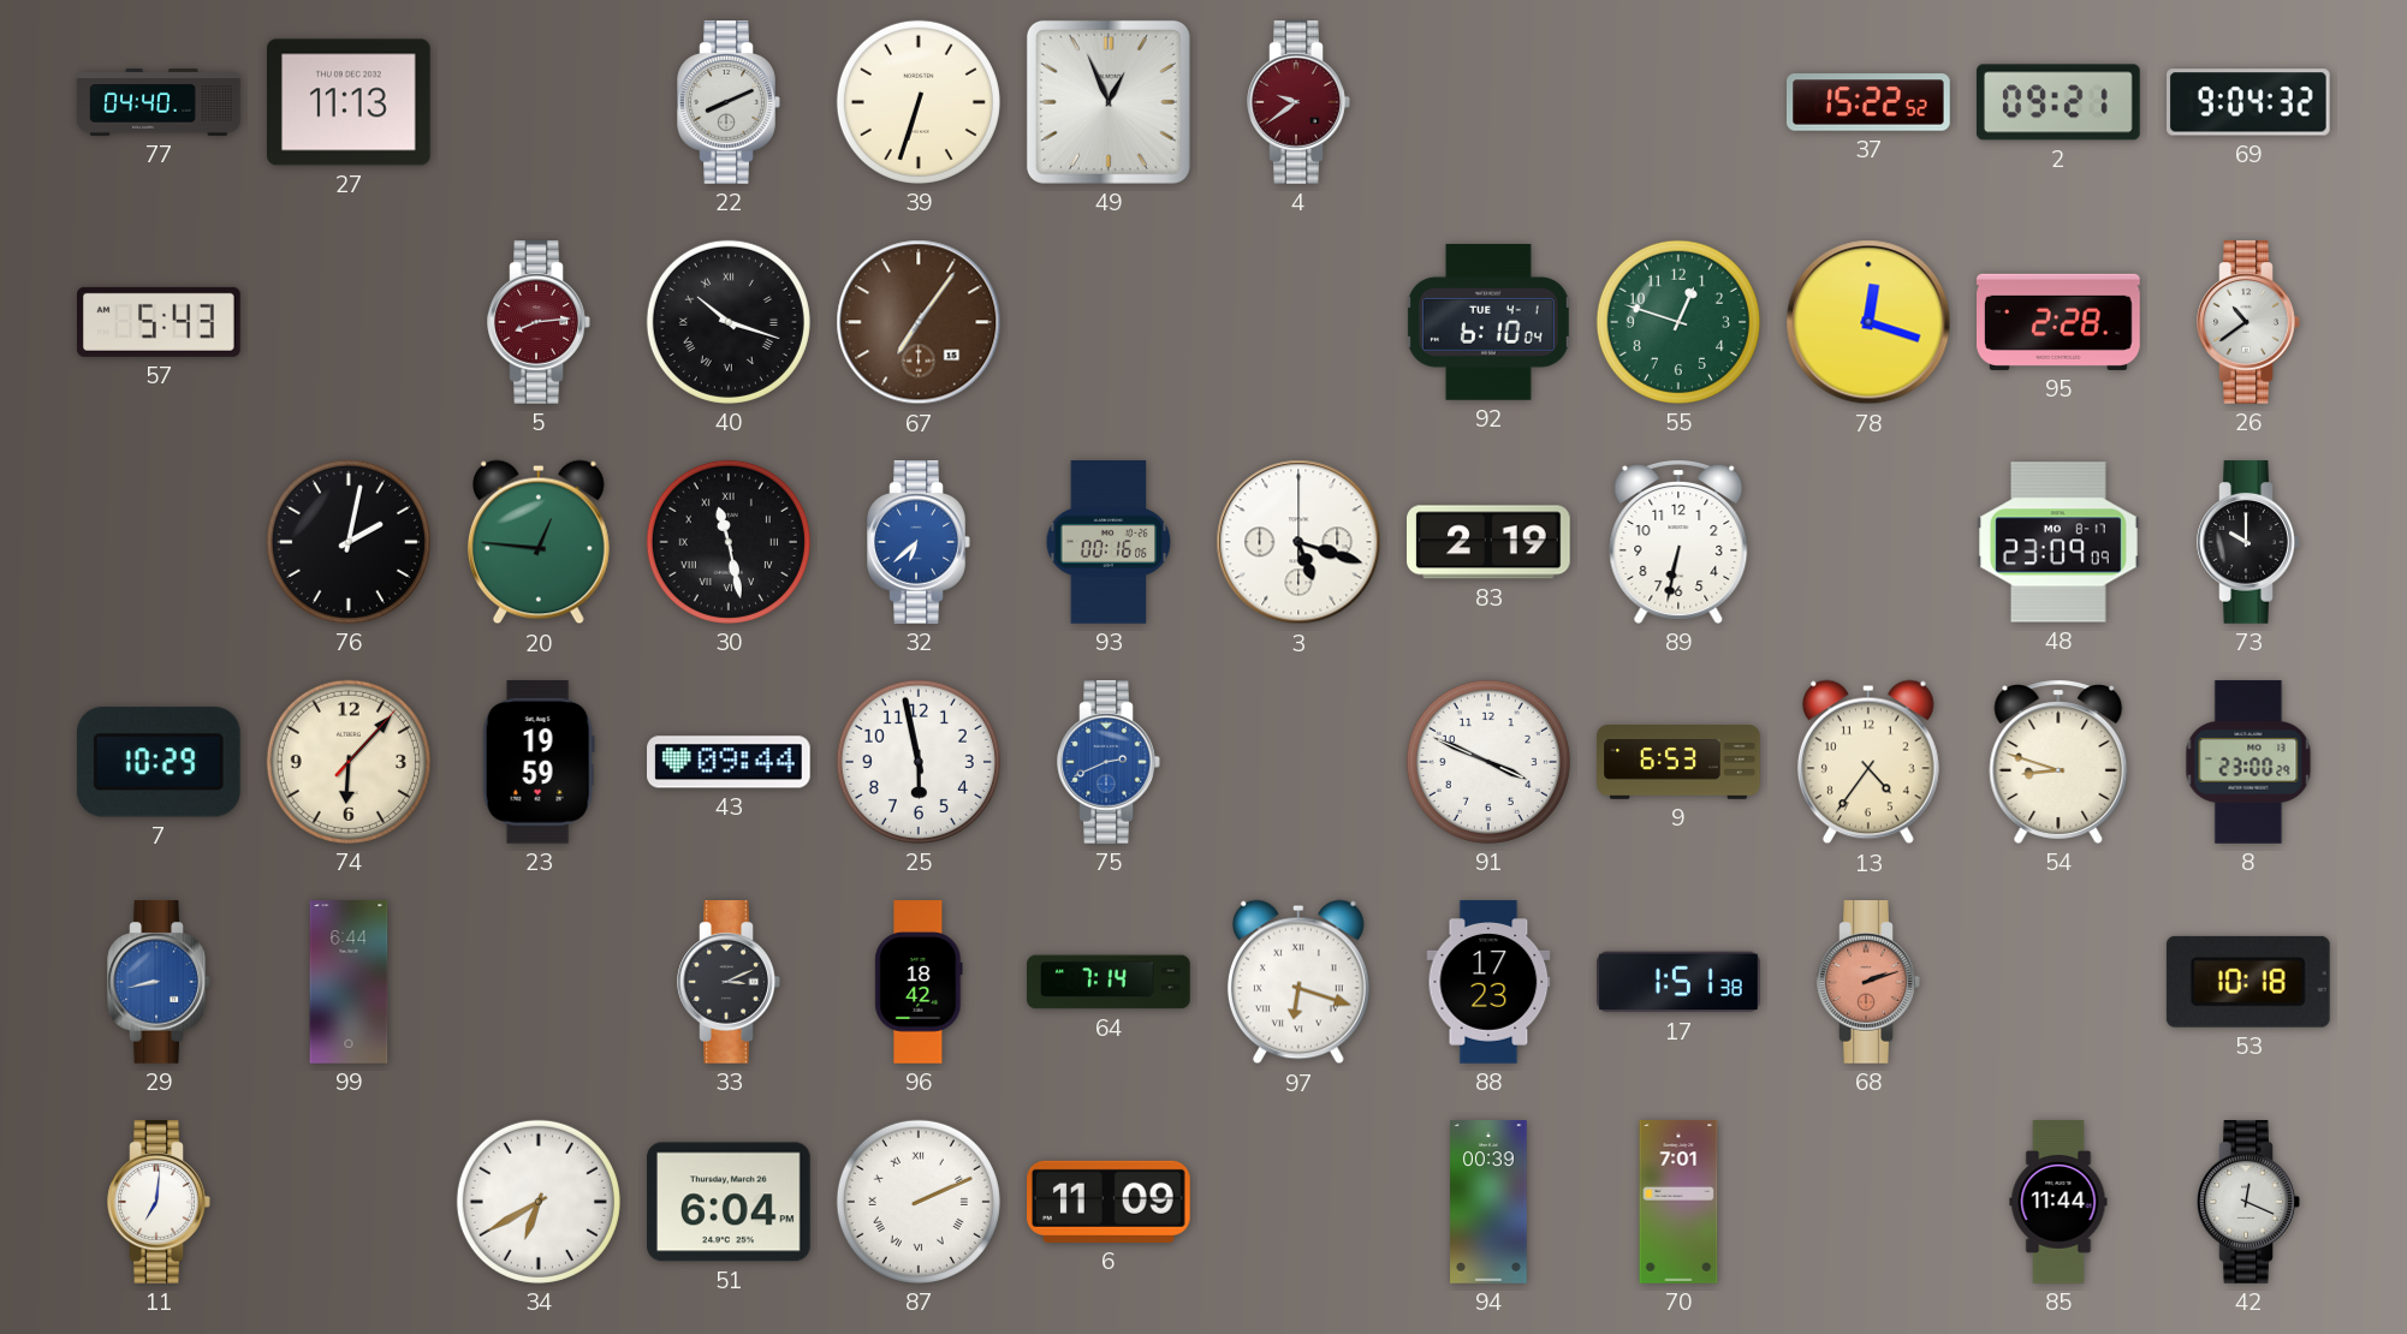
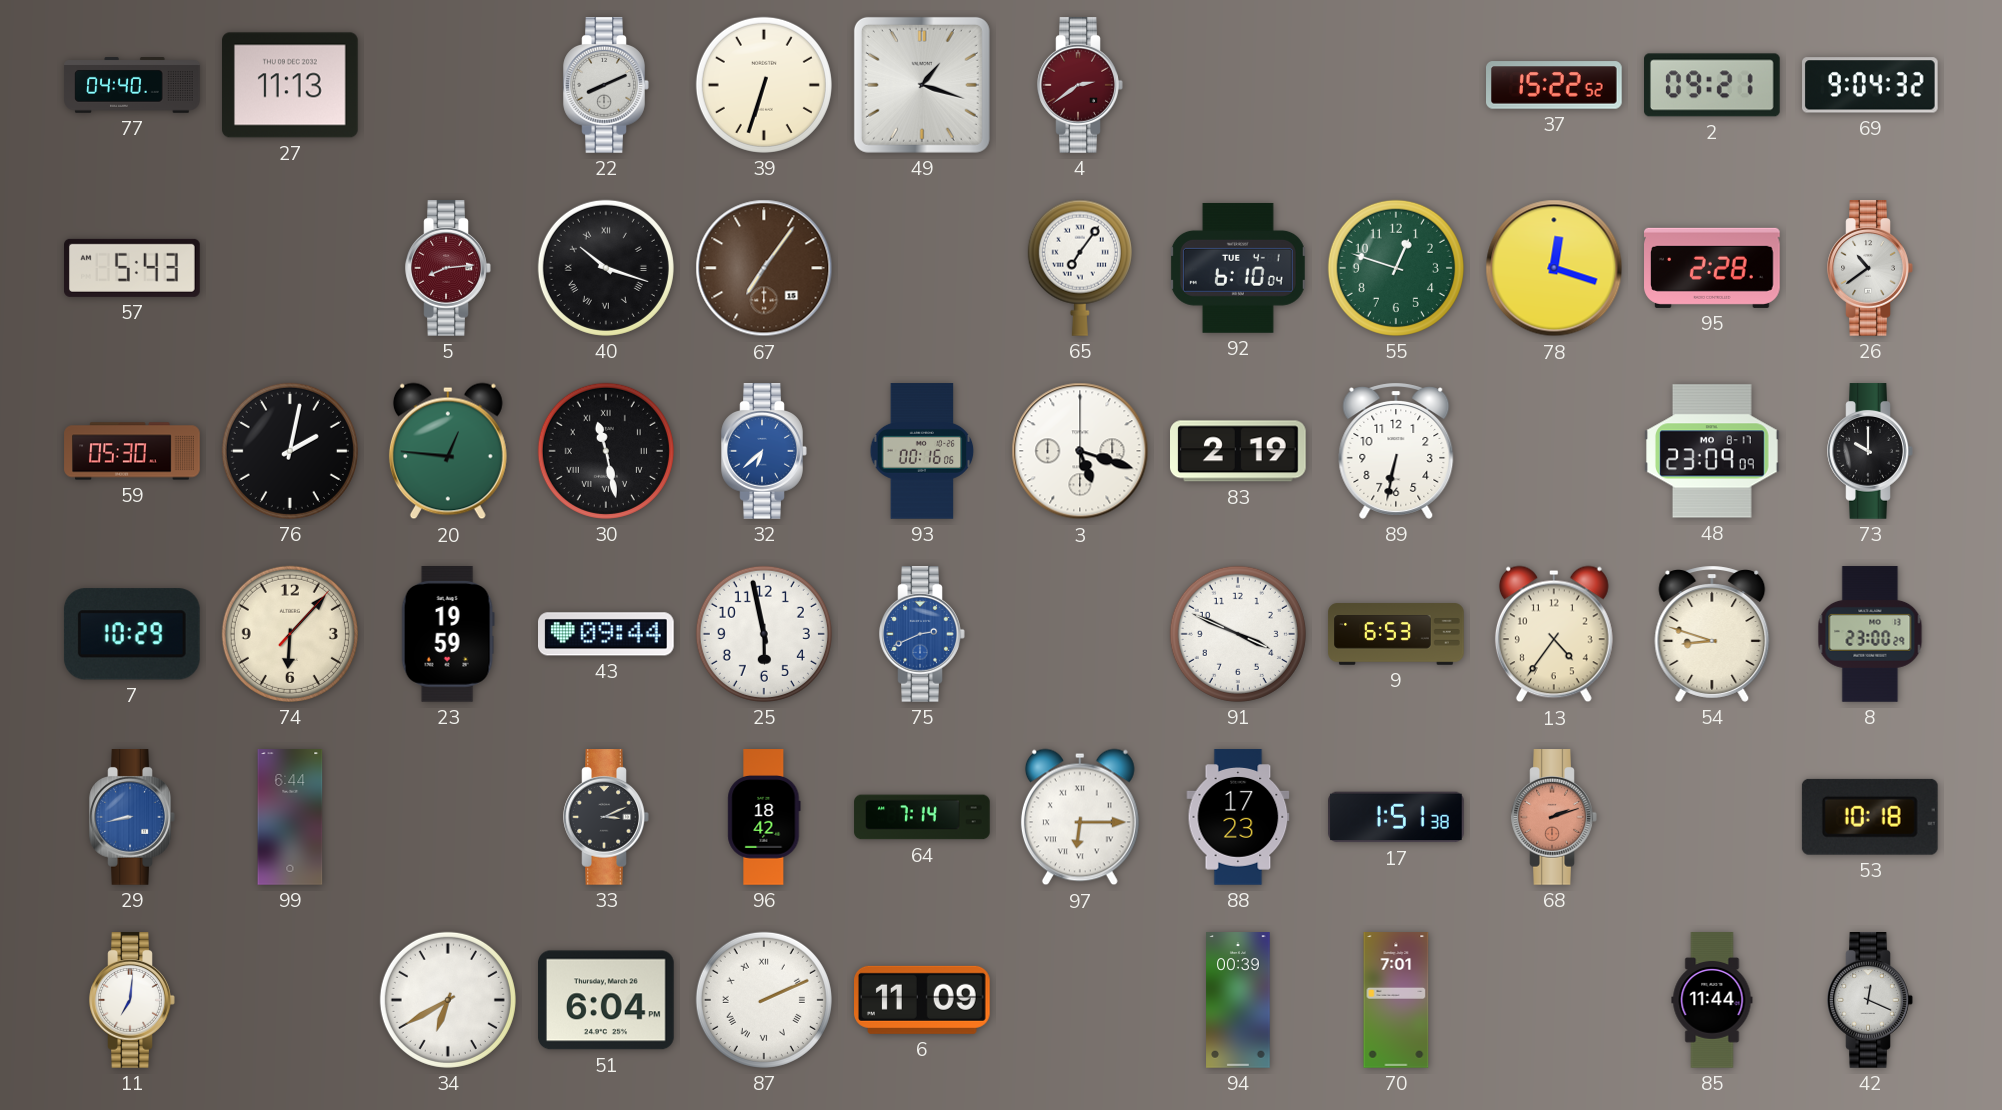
49: 12:56 -> 1:18
4: 9:39 -> 2:39
65: none -> 7:06
59: none -> 05:30
97: 6:18 -> 6:15
